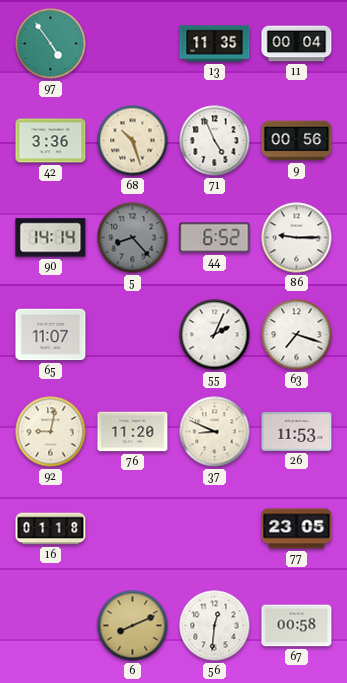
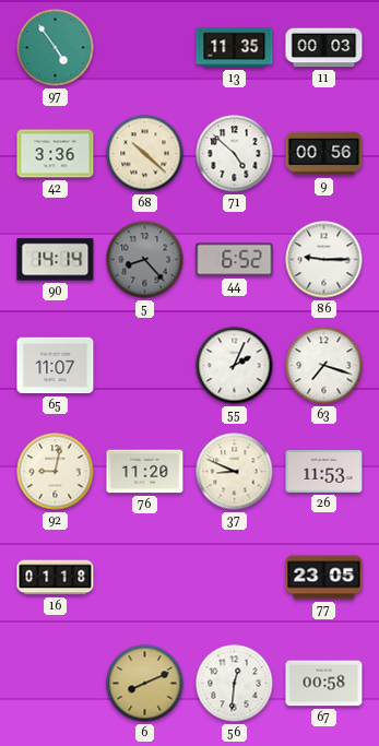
11: 00:04 -> 00:03
68: 10:27 -> 10:22
71: 4:56 -> 4:52
